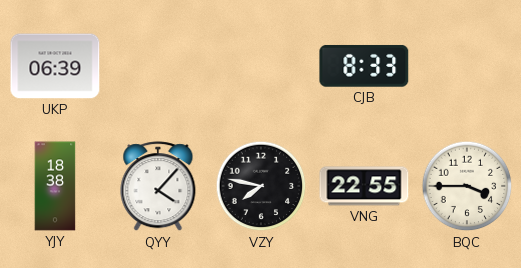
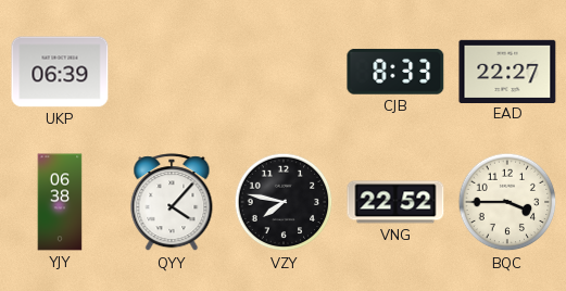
EAD: none -> 22:27
YJY: 18:38 -> 06:38
VNG: 22:55 -> 22:52
